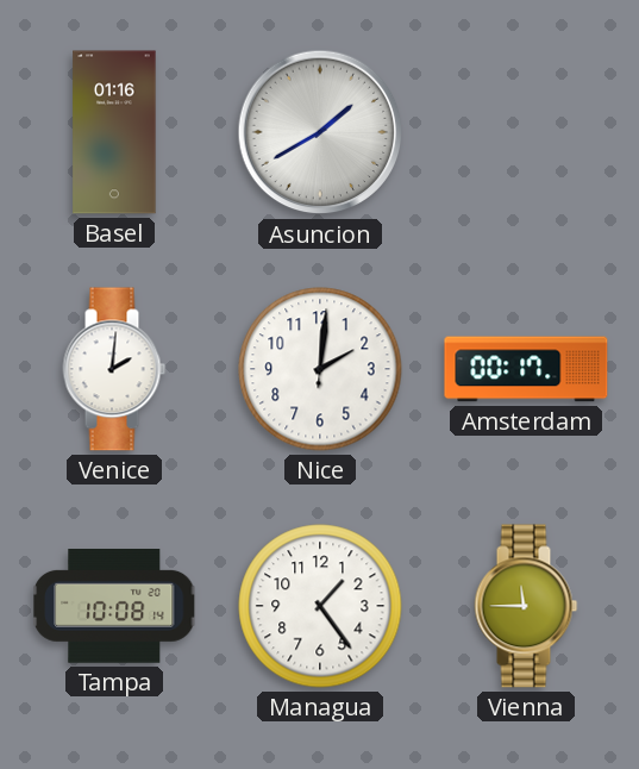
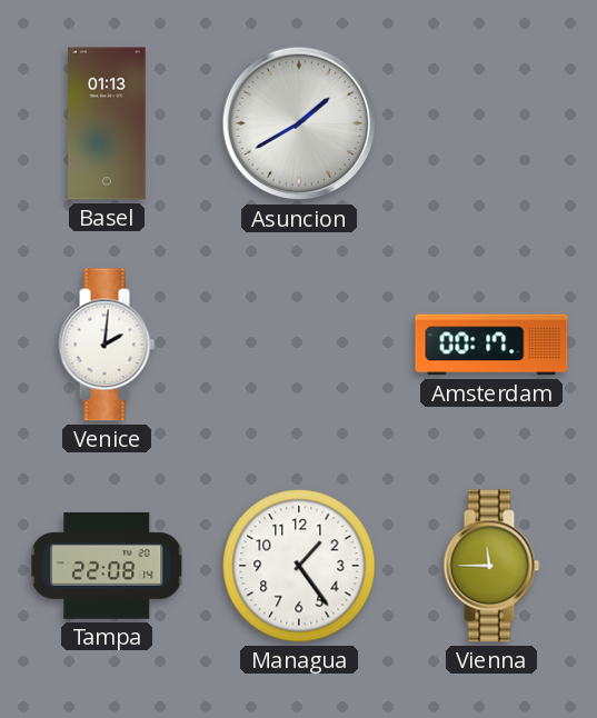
Basel: 01:16 -> 01:13
Nice: 2:01 -> none
Tampa: 10:08 -> 22:08
